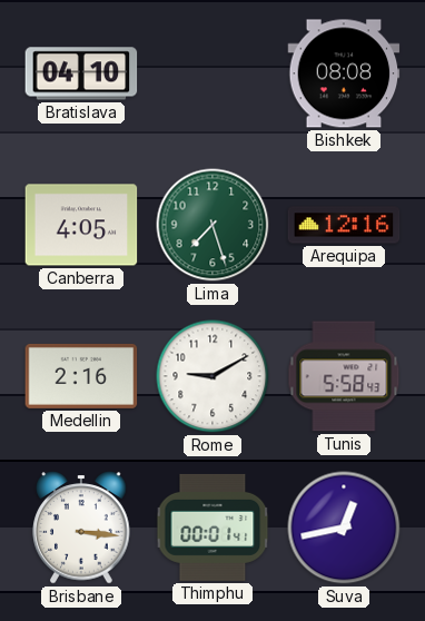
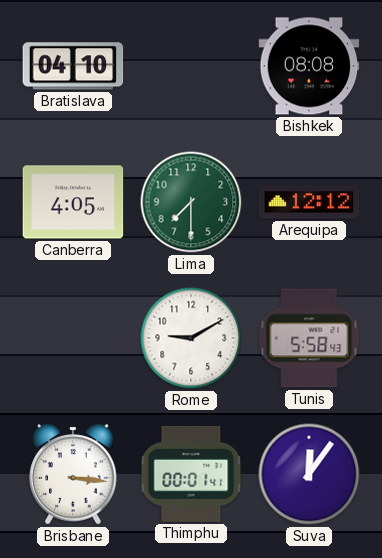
Lima: 7:27 -> 7:30
Arequipa: 12:16 -> 12:12
Medellin: 2:16 -> none
Suva: 12:43 -> 12:06
